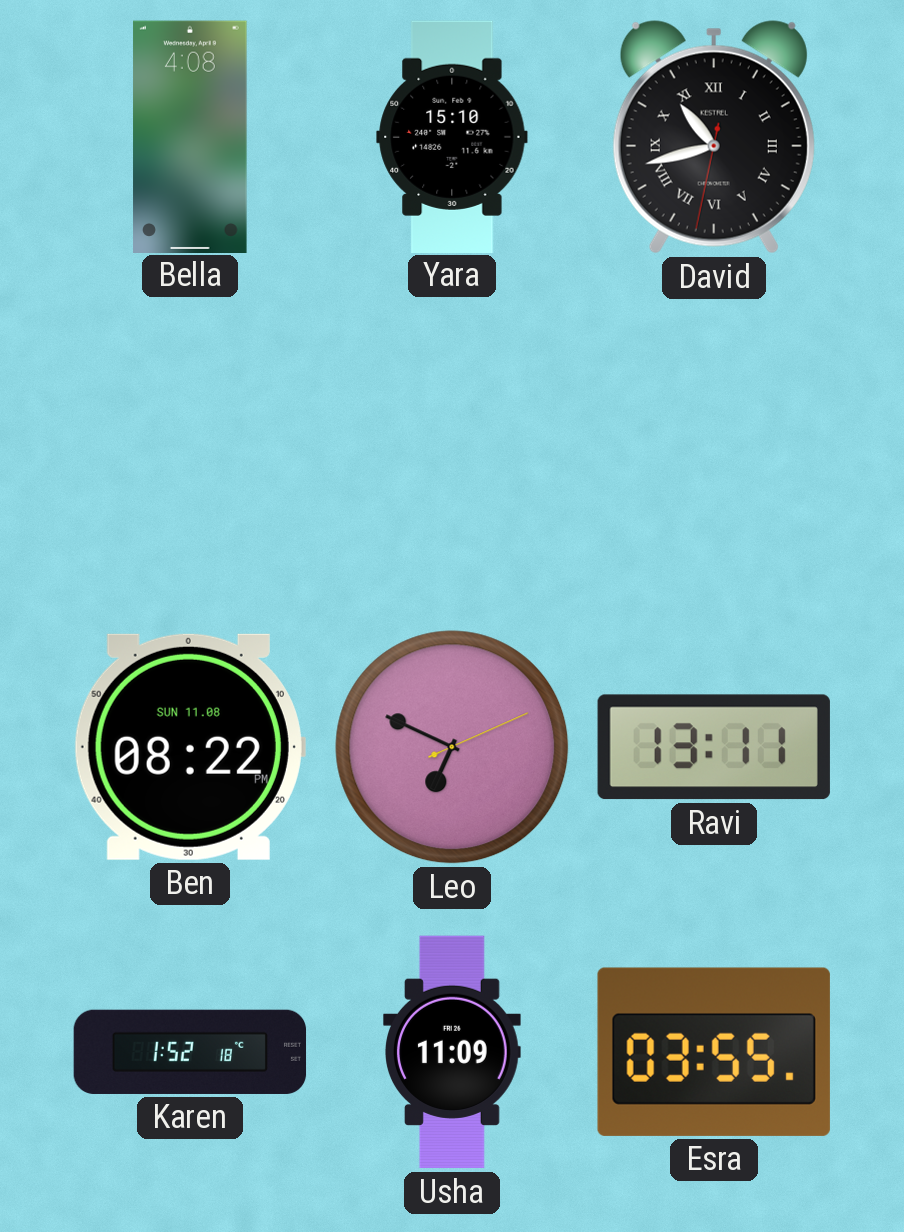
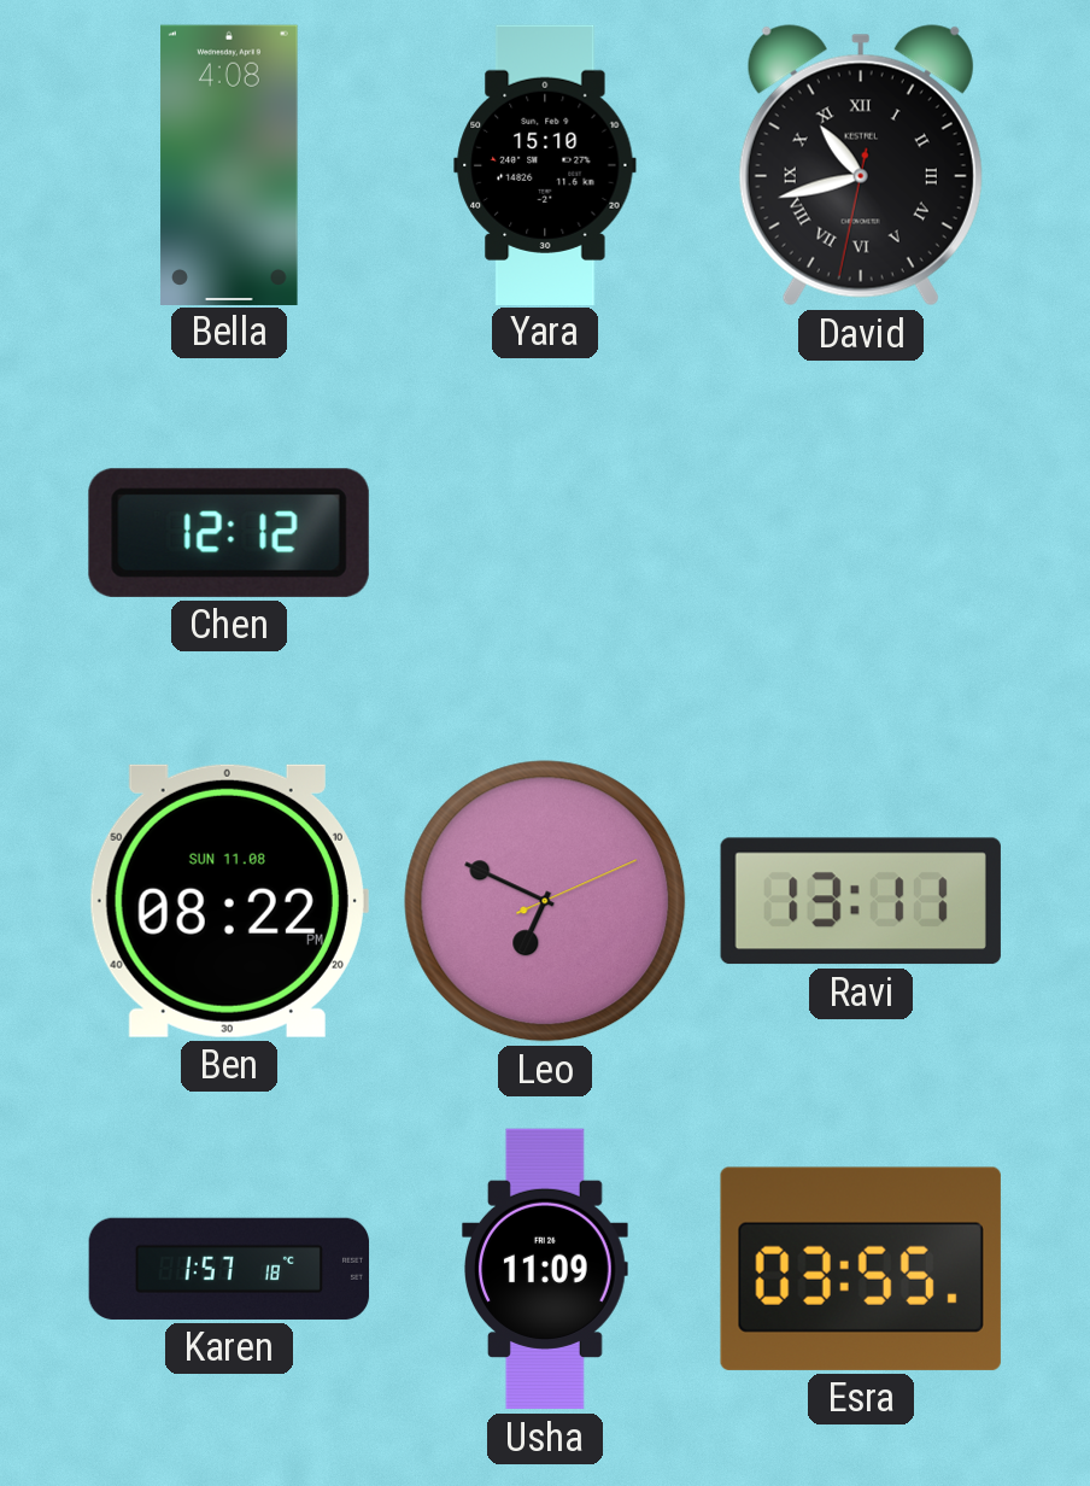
Chen: none -> 12:12
Karen: 1:52 -> 1:57
